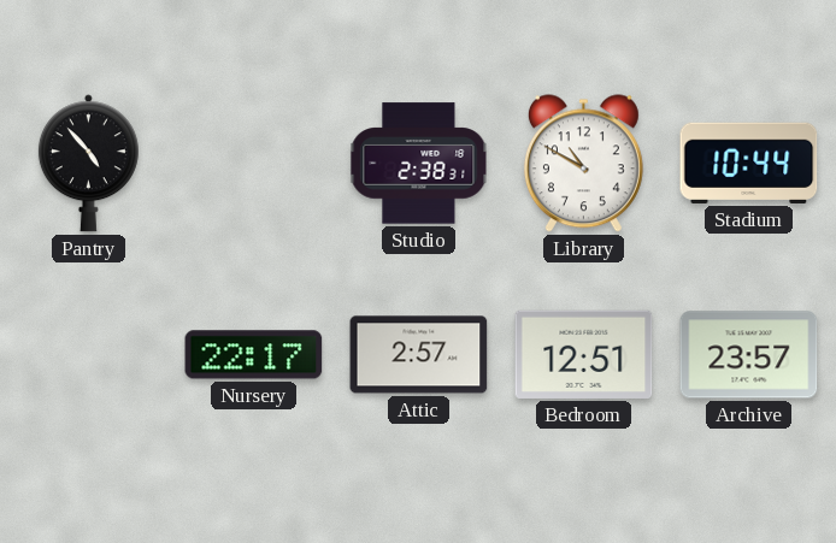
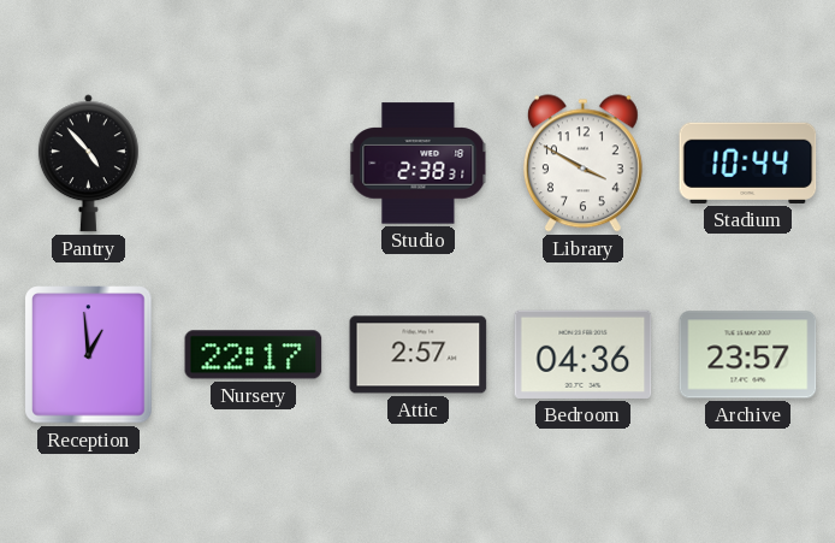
Library: 10:50 -> 3:50
Reception: none -> 12:59
Bedroom: 12:51 -> 04:36
